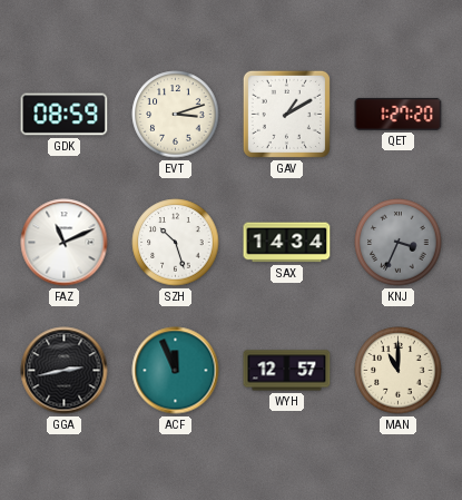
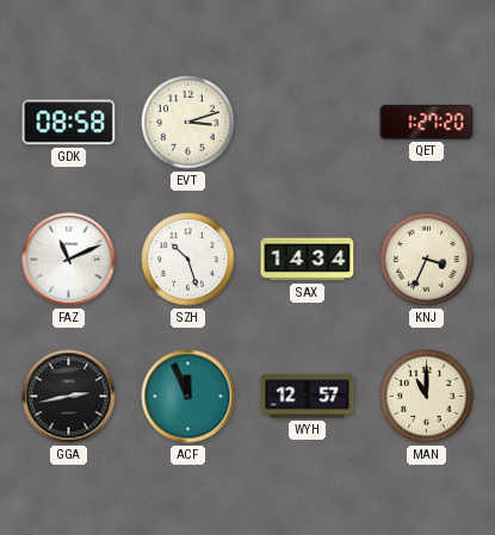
GDK: 08:59 -> 08:58
GAV: 1:10 -> none
KNJ dial: grey -> cream
